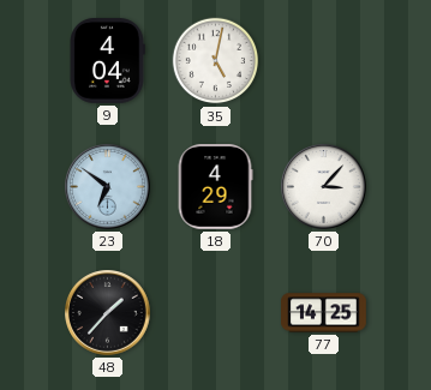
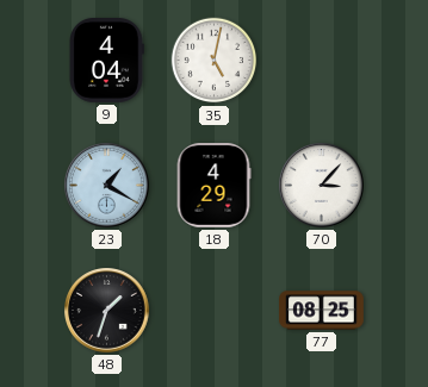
23: 6:51 -> 1:20
48: 1:37 -> 1:33
77: 14:25 -> 08:25
